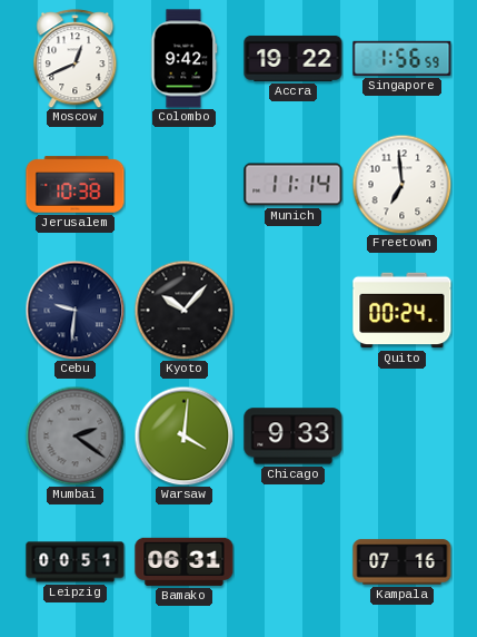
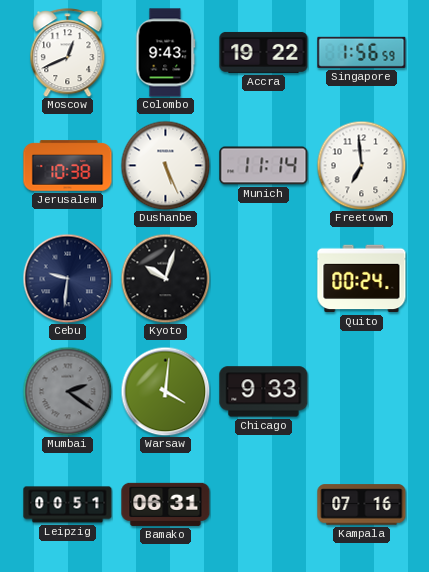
Colombo: 9:42 -> 9:43
Dushanbe: none -> 5:26
Kyoto: 10:07 -> 10:03
